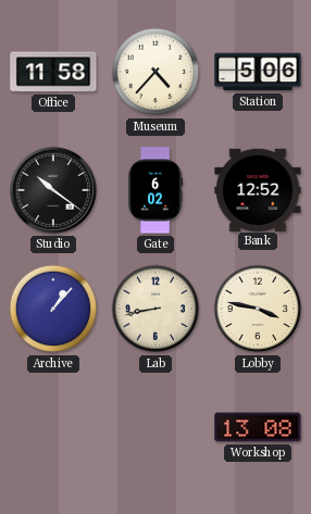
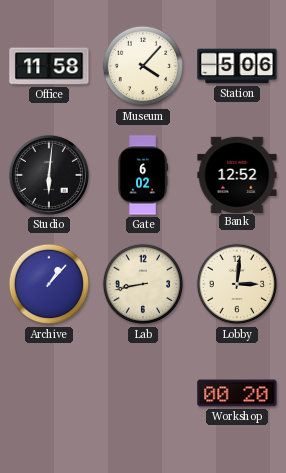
Museum: 4:37 -> 4:07
Studio: 10:21 -> 6:01
Lobby: 3:47 -> 3:01
Workshop: 13:08 -> 00:20
